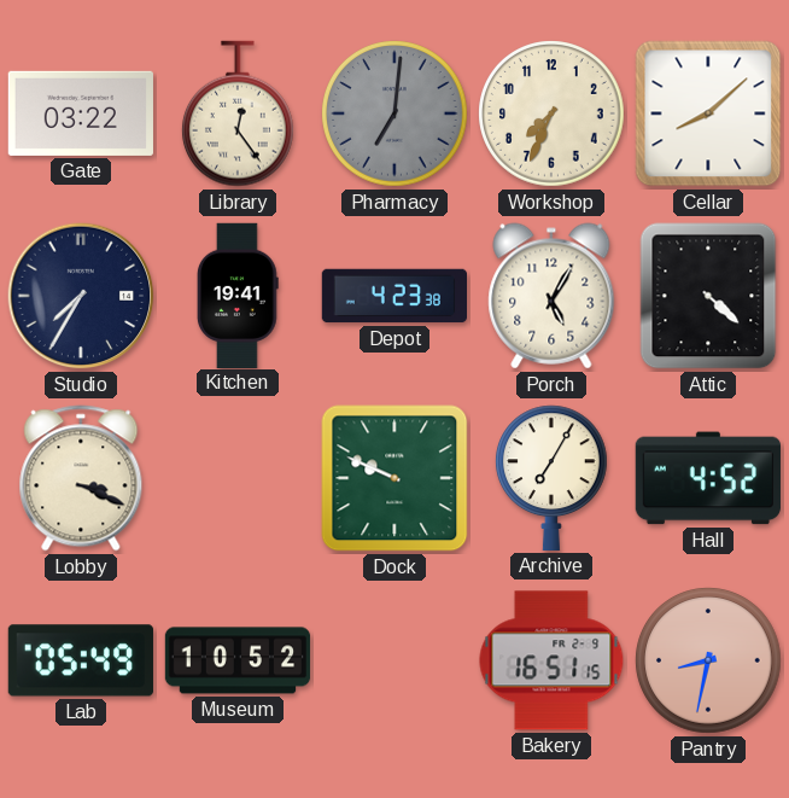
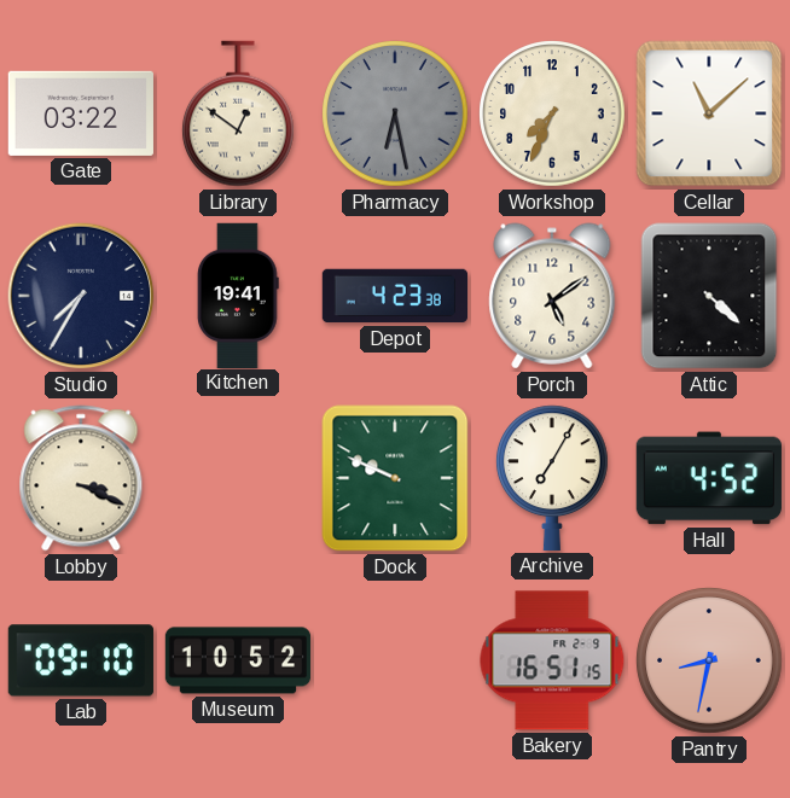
Library: 12:24 -> 12:51
Pharmacy: 7:01 -> 6:28
Cellar: 8:08 -> 11:08
Porch: 5:05 -> 5:09
Lab: 05:49 -> 09:10
